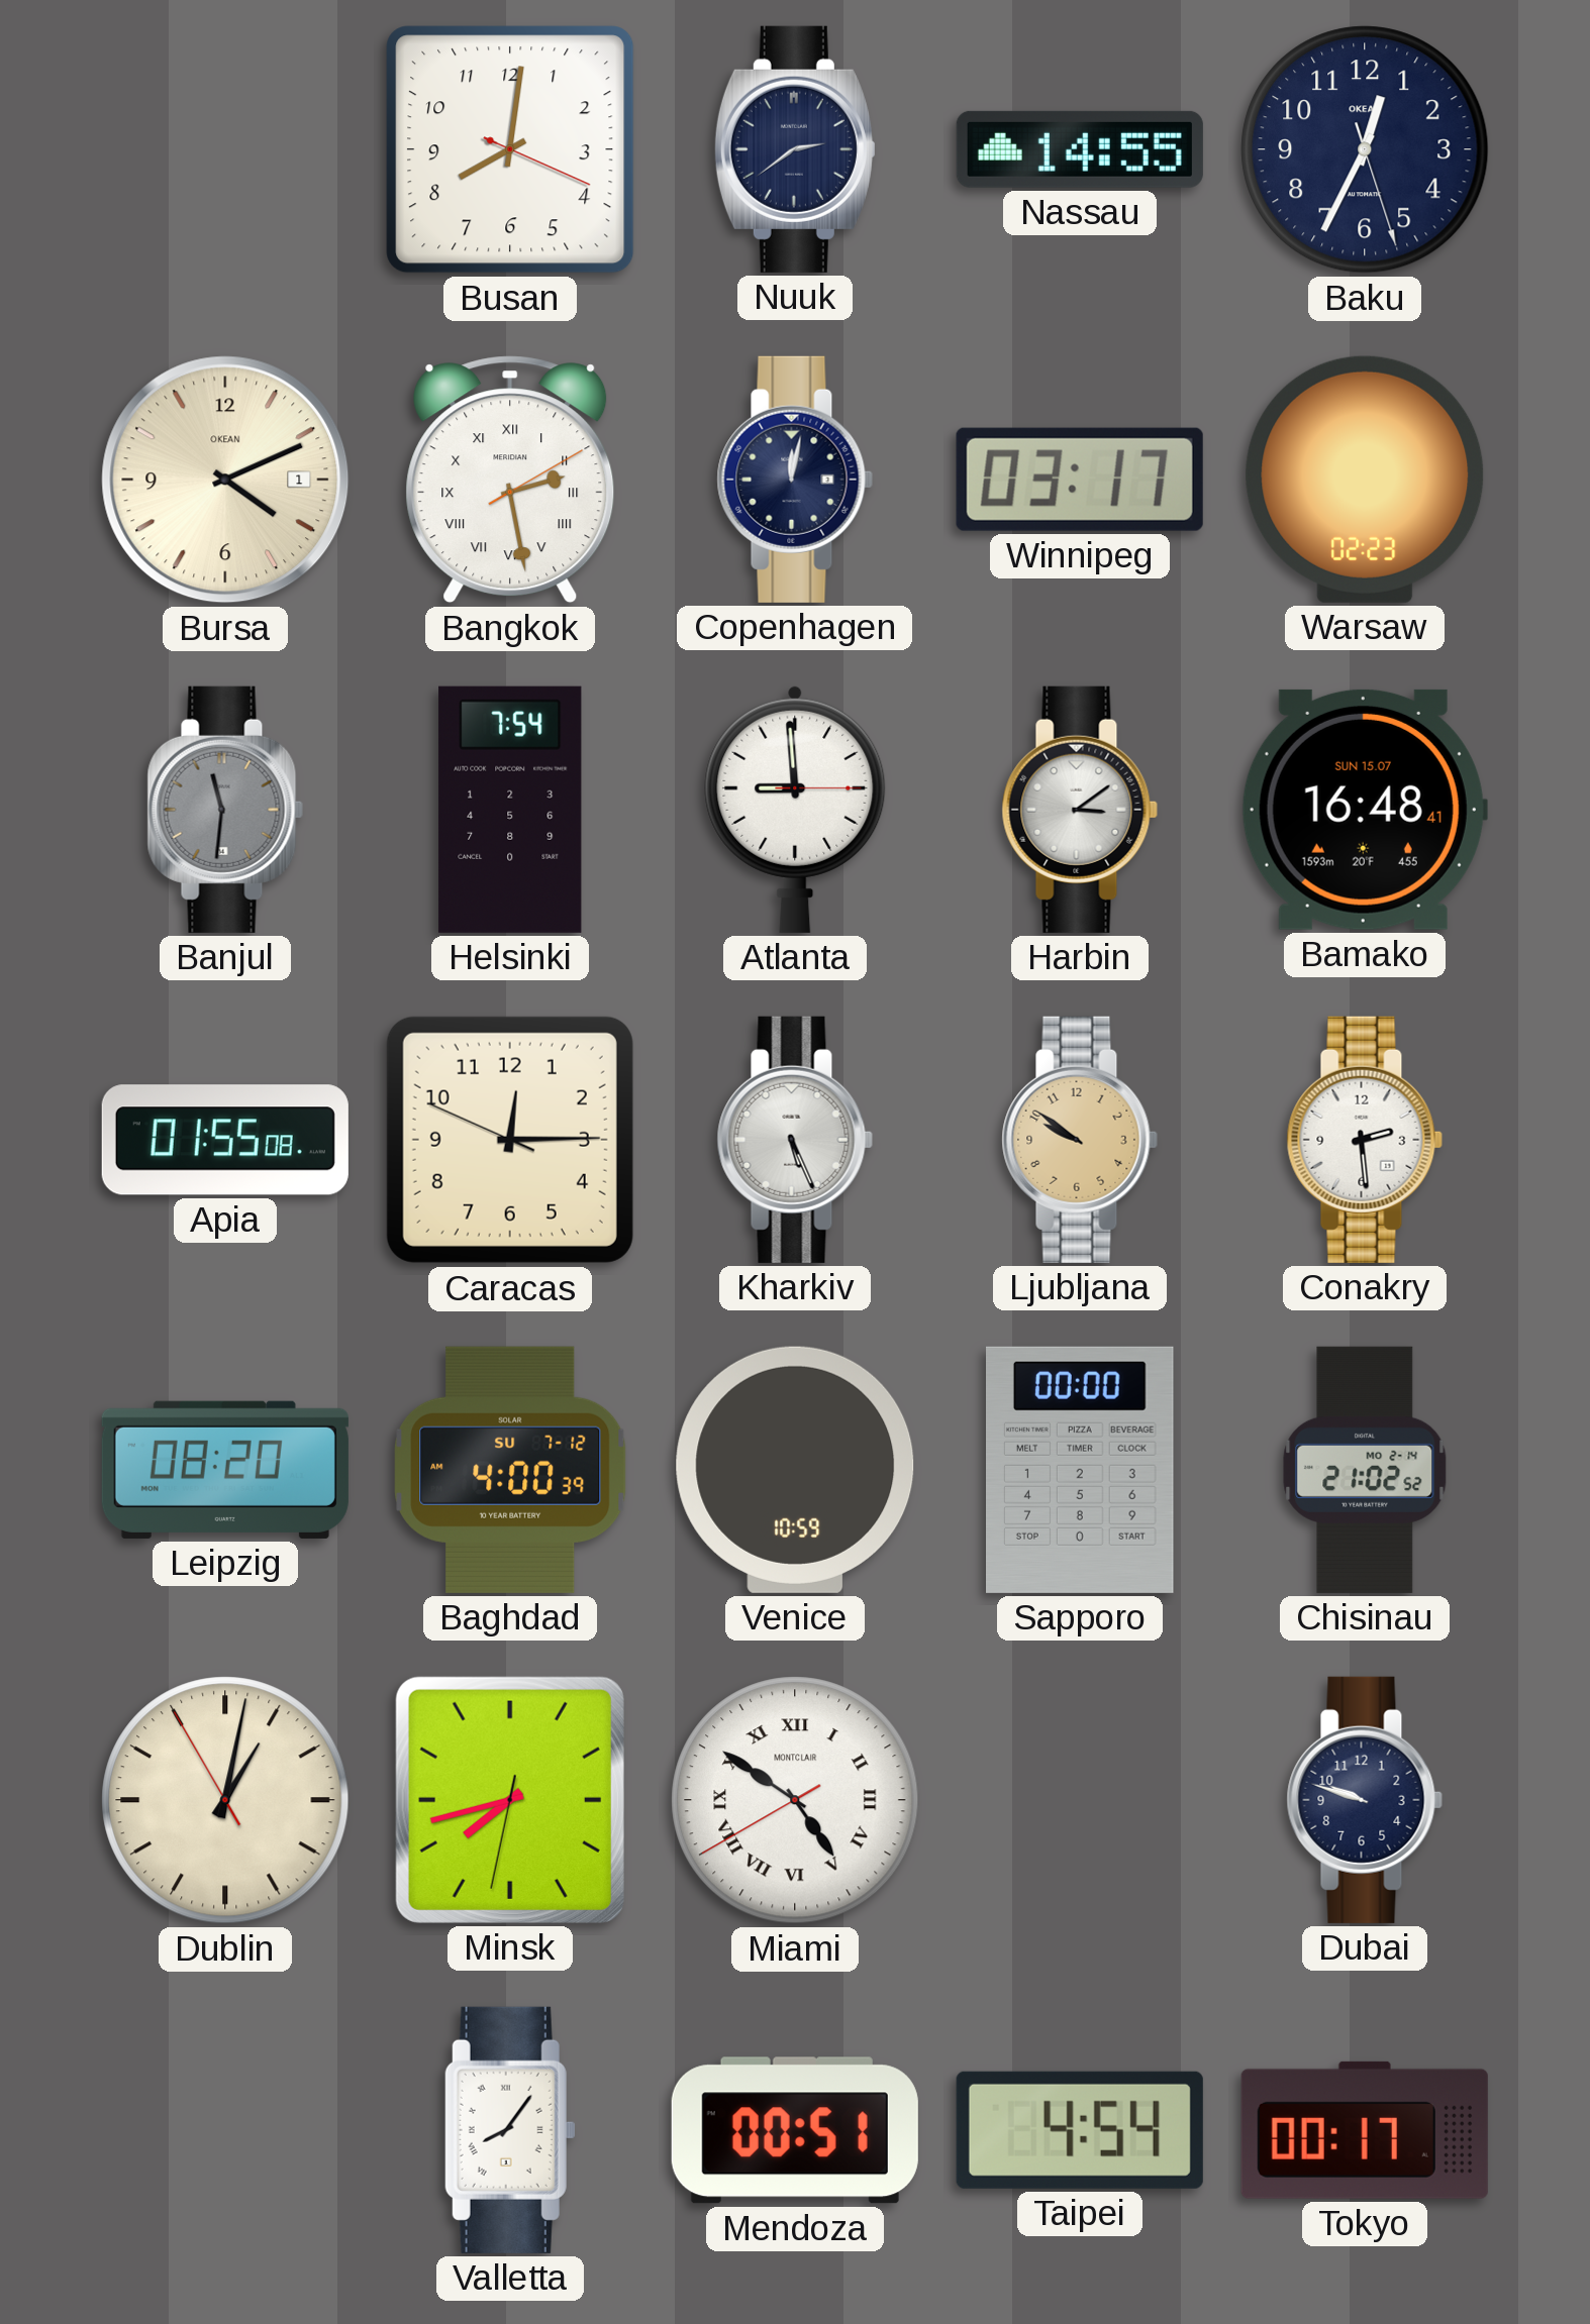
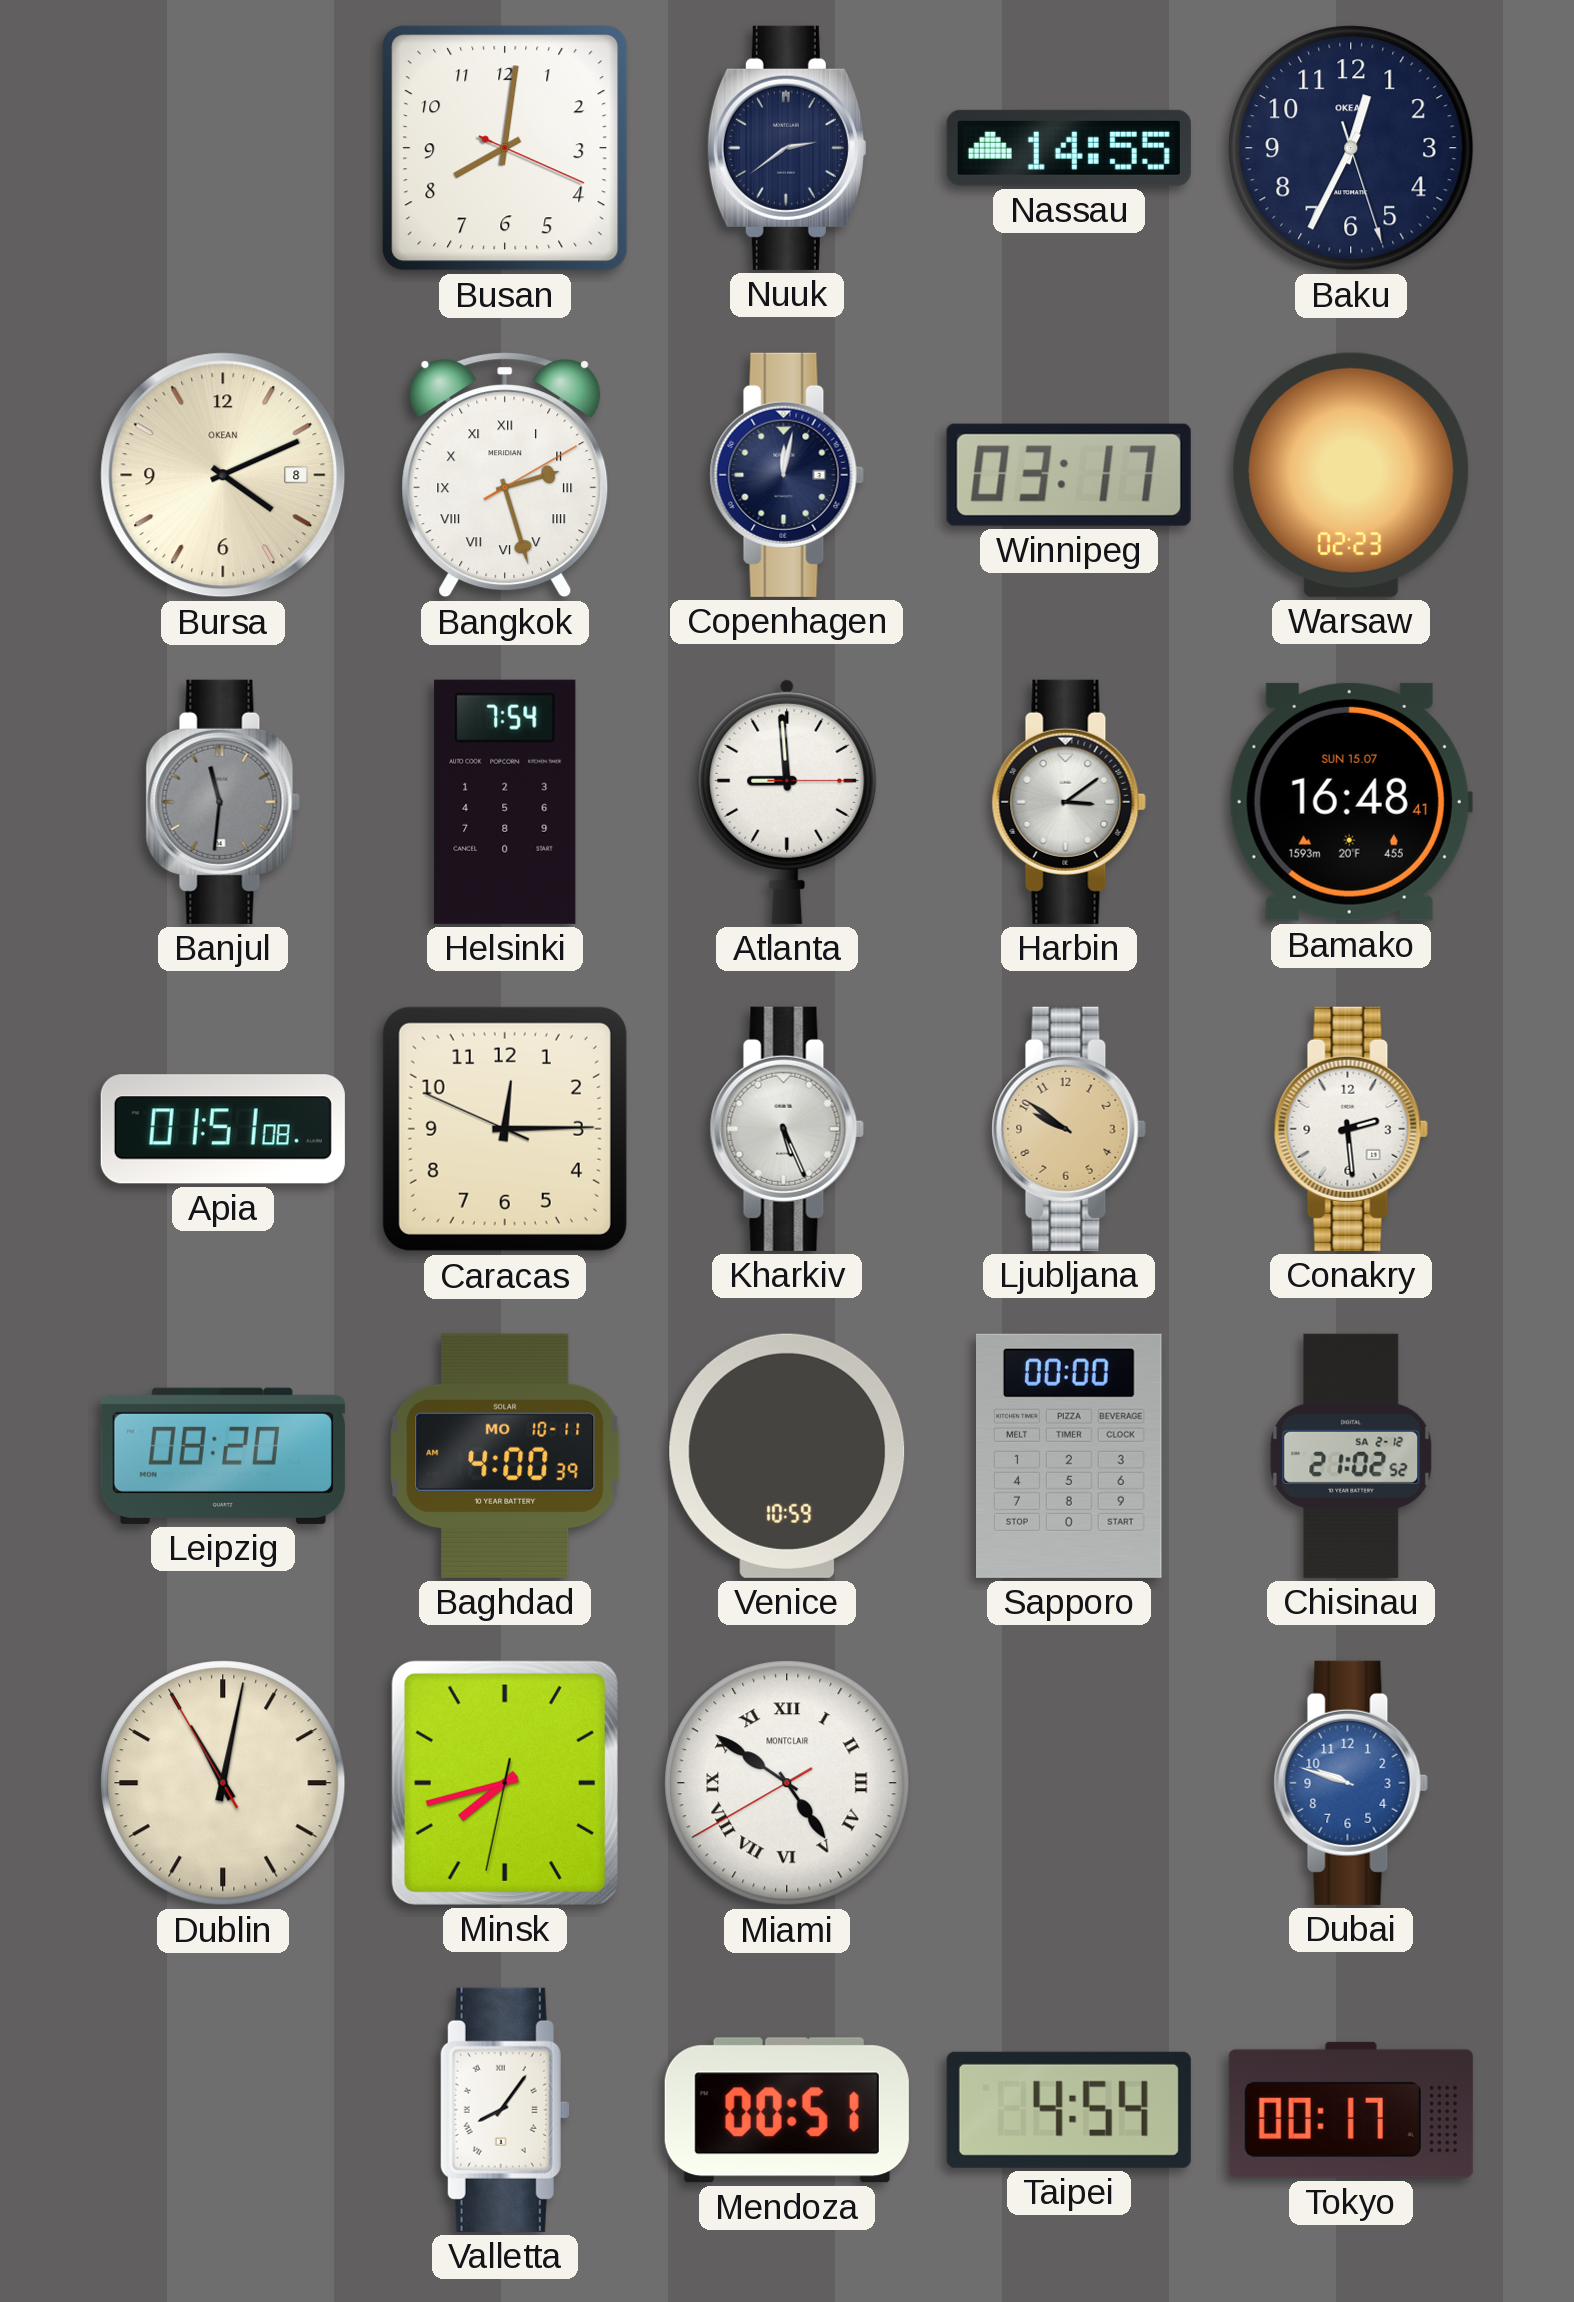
Bursa date: 1 -> 8
Bangkok: 2:28 -> 2:27
Apia: 01:55 -> 01:51
Baghdad date: SU 7-12 -> MO 10-11
Chisinau date: MO 2-14 -> SA 2-12
Dublin: 1:01 -> 11:01
Dubai dial: navy -> blue
